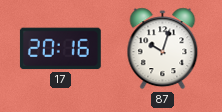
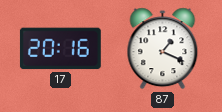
87: 10:03 -> 1:19
